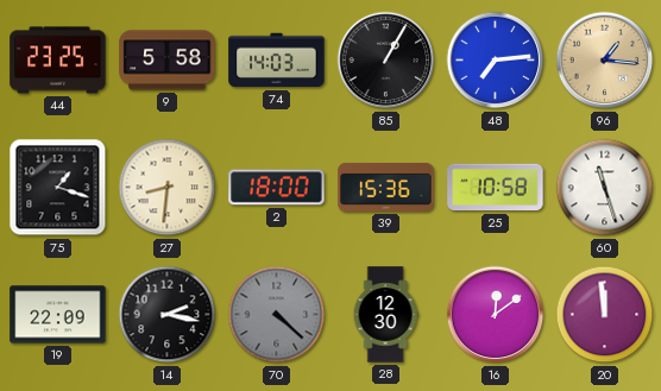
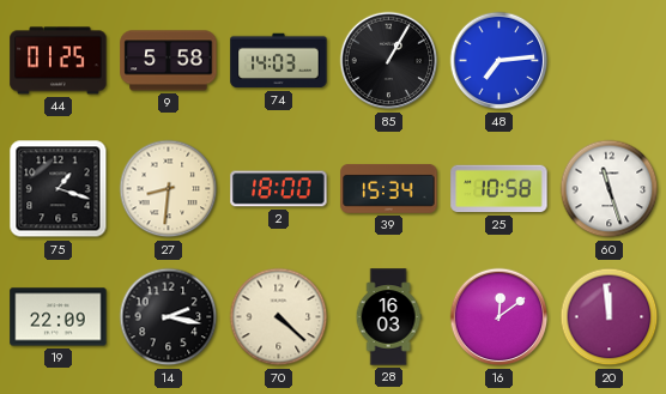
44: 23:25 -> 01:25
96: 1:16 -> none
39: 15:36 -> 15:34
70 dial: grey -> cream
28: 12:30 -> 16:03
